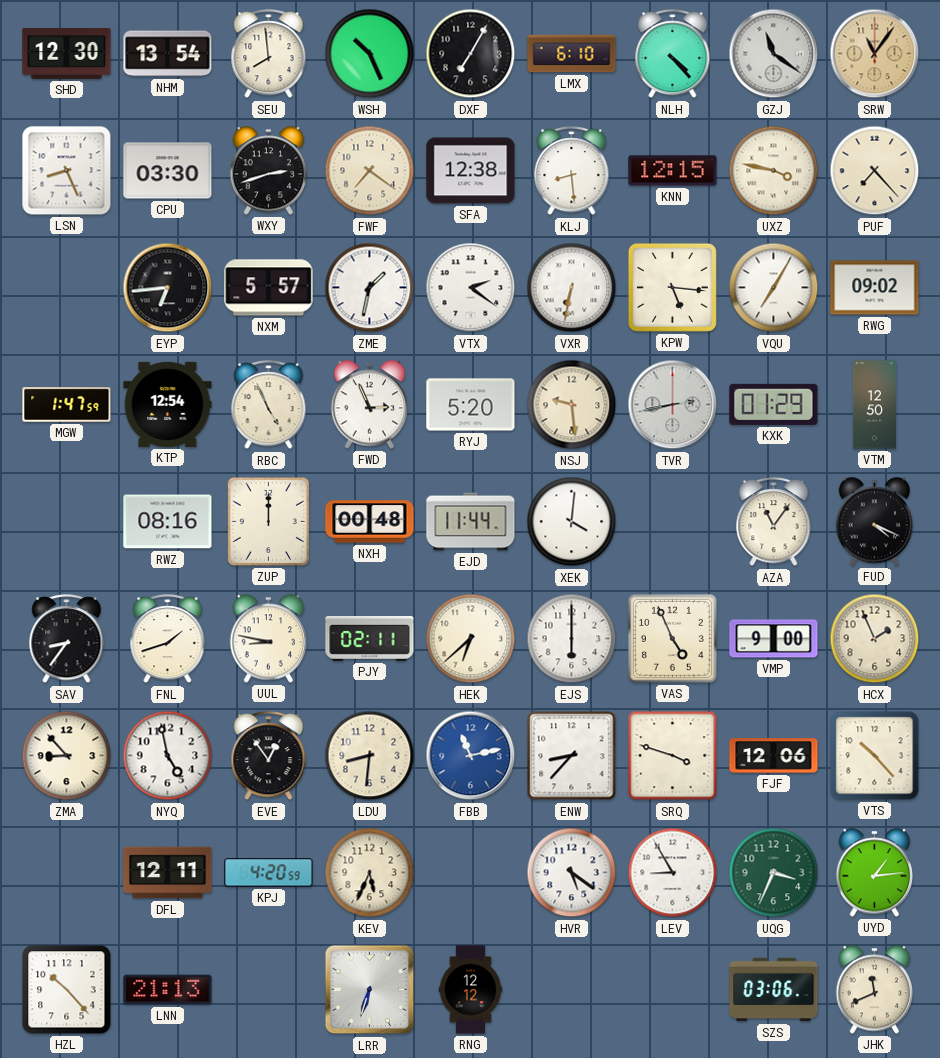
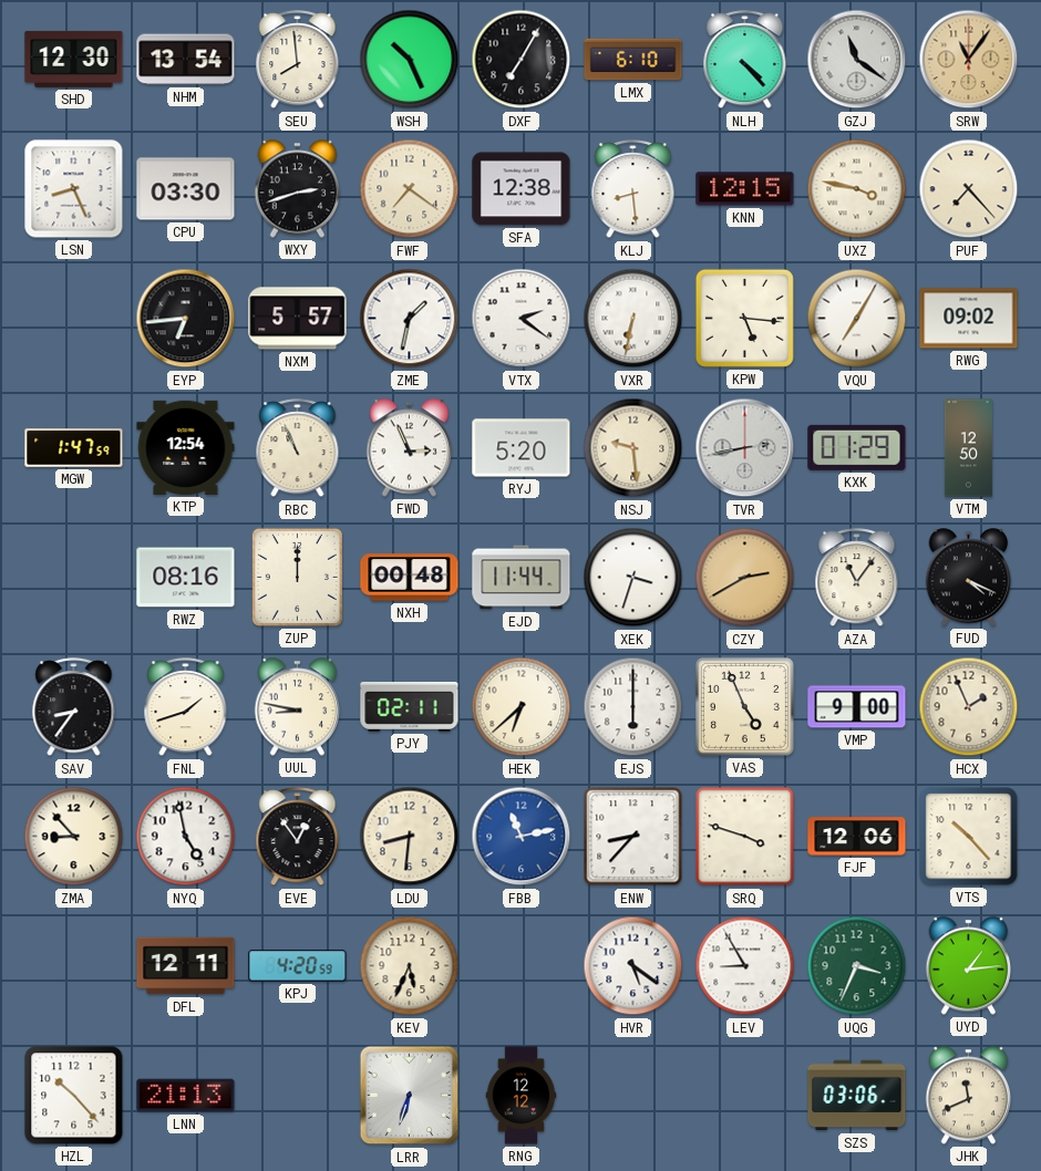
RBC: 4:56 -> 10:56
XEK: 4:01 -> 3:33
CZY: none -> 2:40
